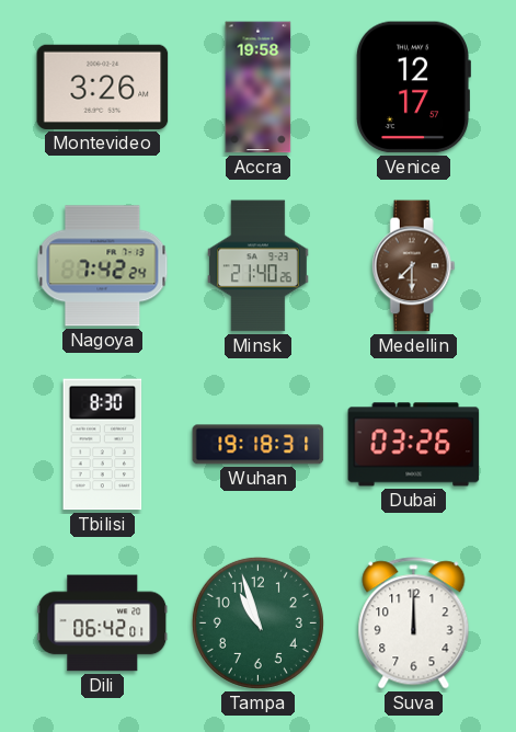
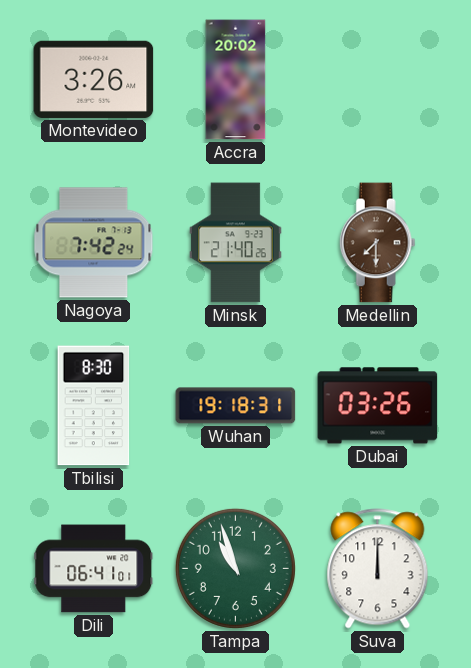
Accra: 19:58 -> 20:02
Venice: 12:17 -> none
Dili: 06:42 -> 06:41
